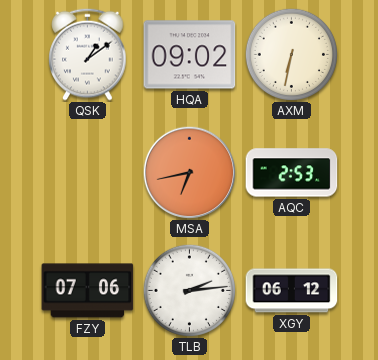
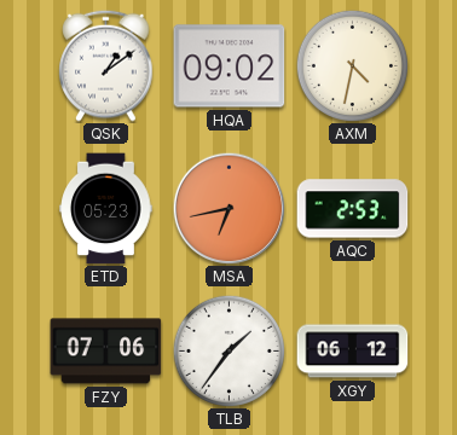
AXM: 6:32 -> 4:32
ETD: none -> 05:23
TLB: 2:14 -> 1:36
